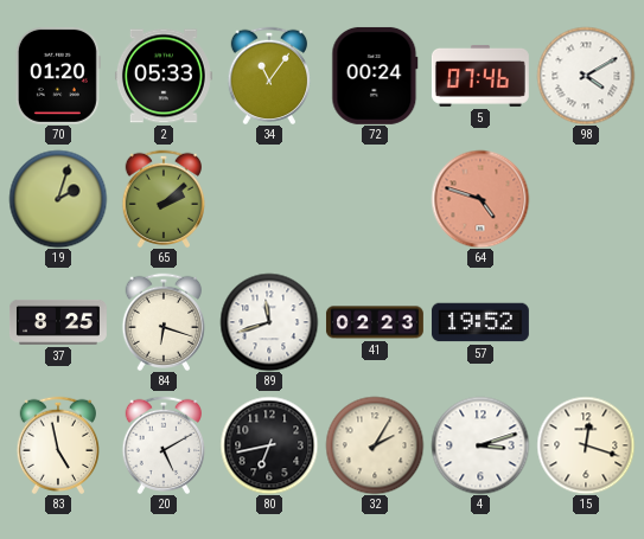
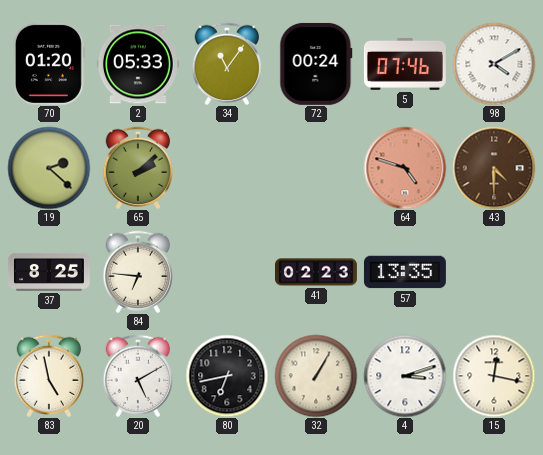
19: 2:03 -> 2:22
43: none -> 4:30
84: 6:18 -> 6:46
89: 11:42 -> none
57: 19:52 -> 13:35
32: 2:05 -> 1:05
15: 12:18 -> 12:17
